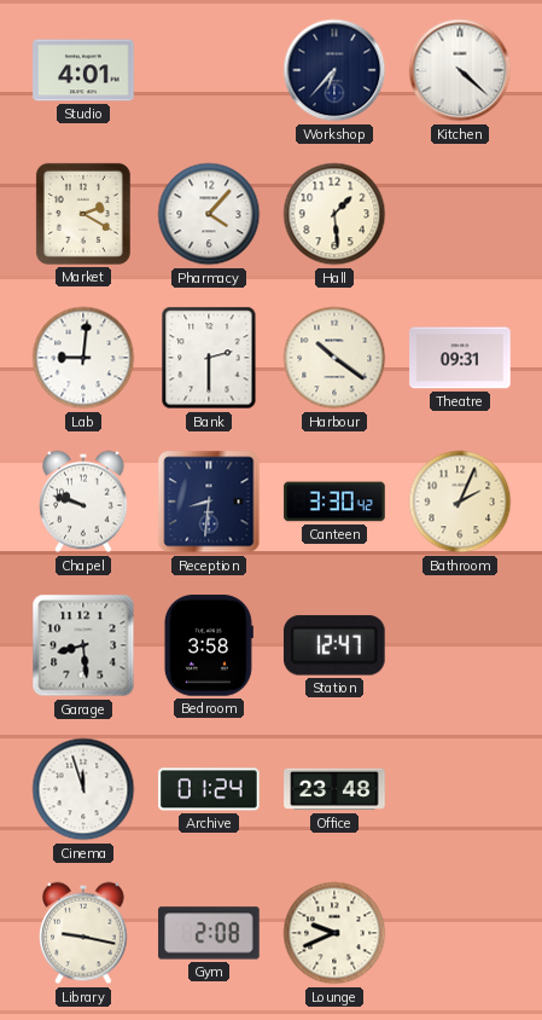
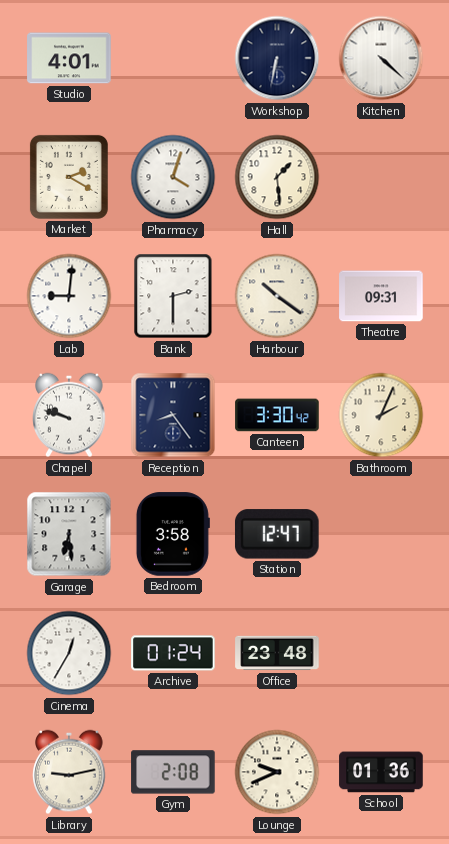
Workshop: 6:37 -> 6:32
Pharmacy: 4:07 -> 4:03
Reception: 8:31 -> 8:24
Garage: 8:29 -> 6:29
Cinema: 11:57 -> 12:35
Library: 9:17 -> 9:13
School: none -> 01:36
